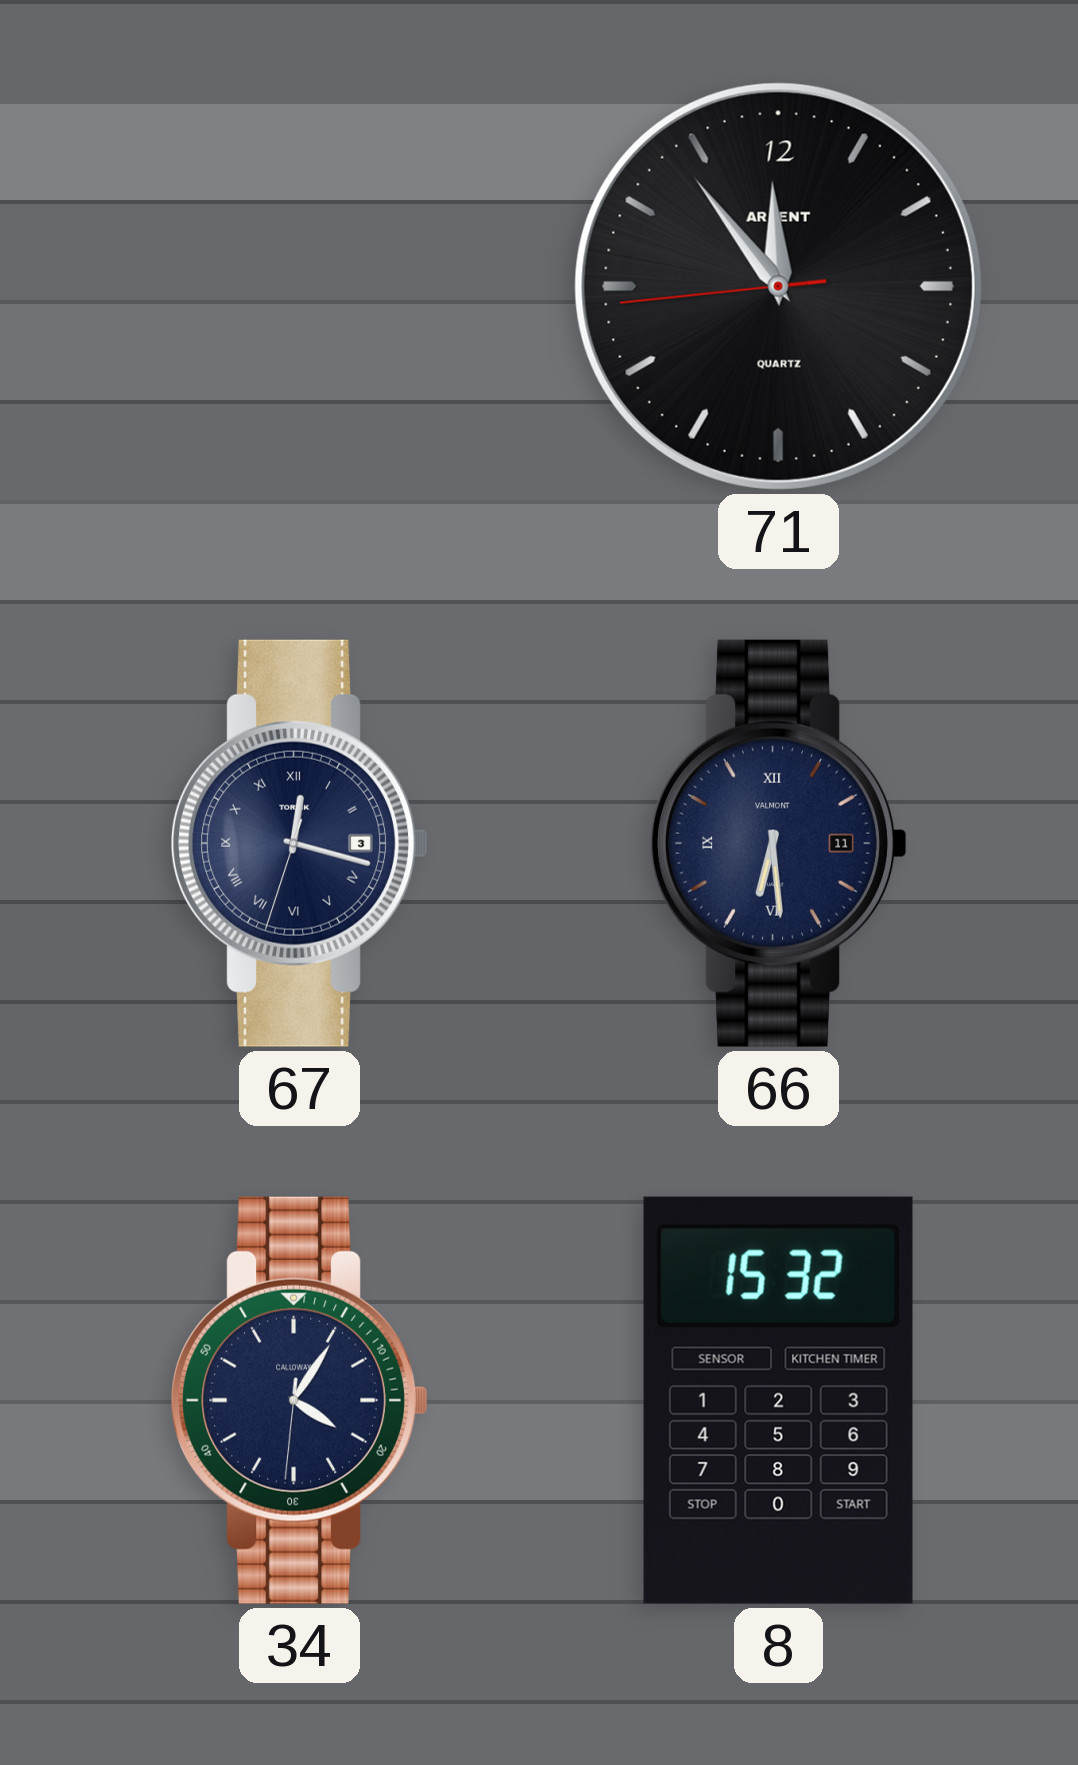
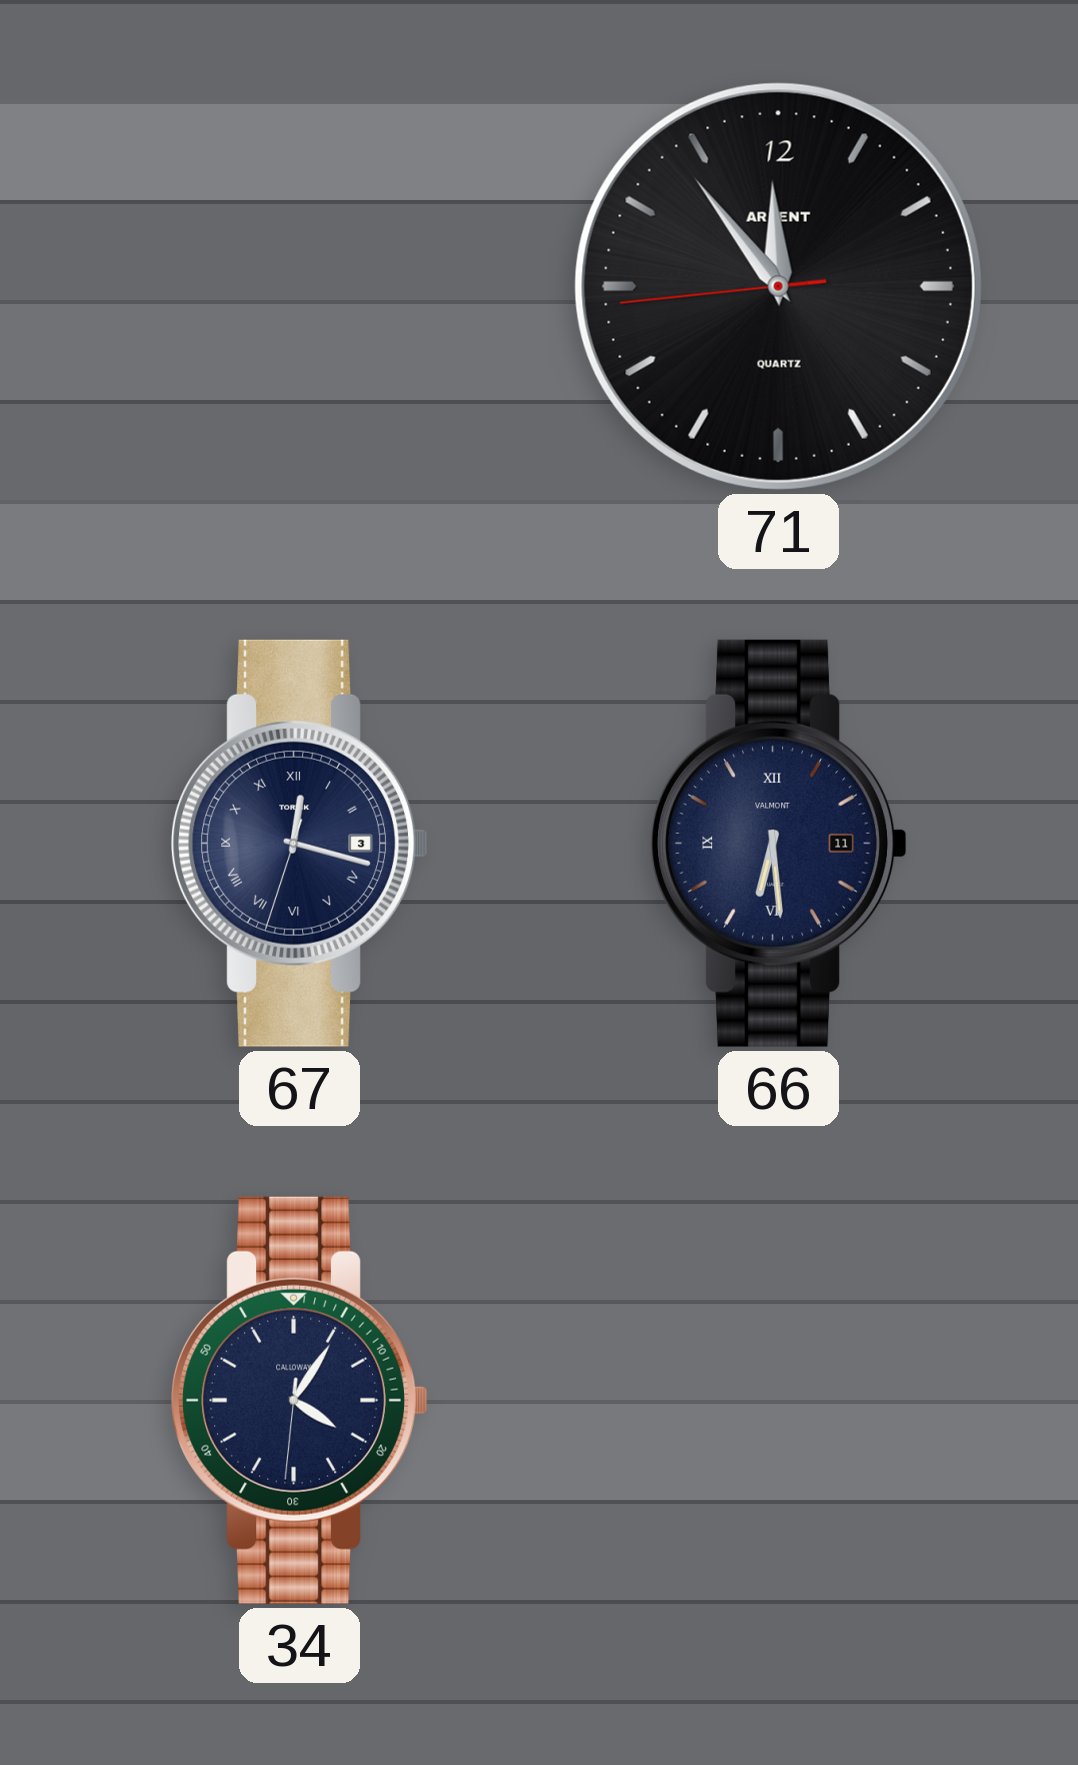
8: 15:32 -> none
